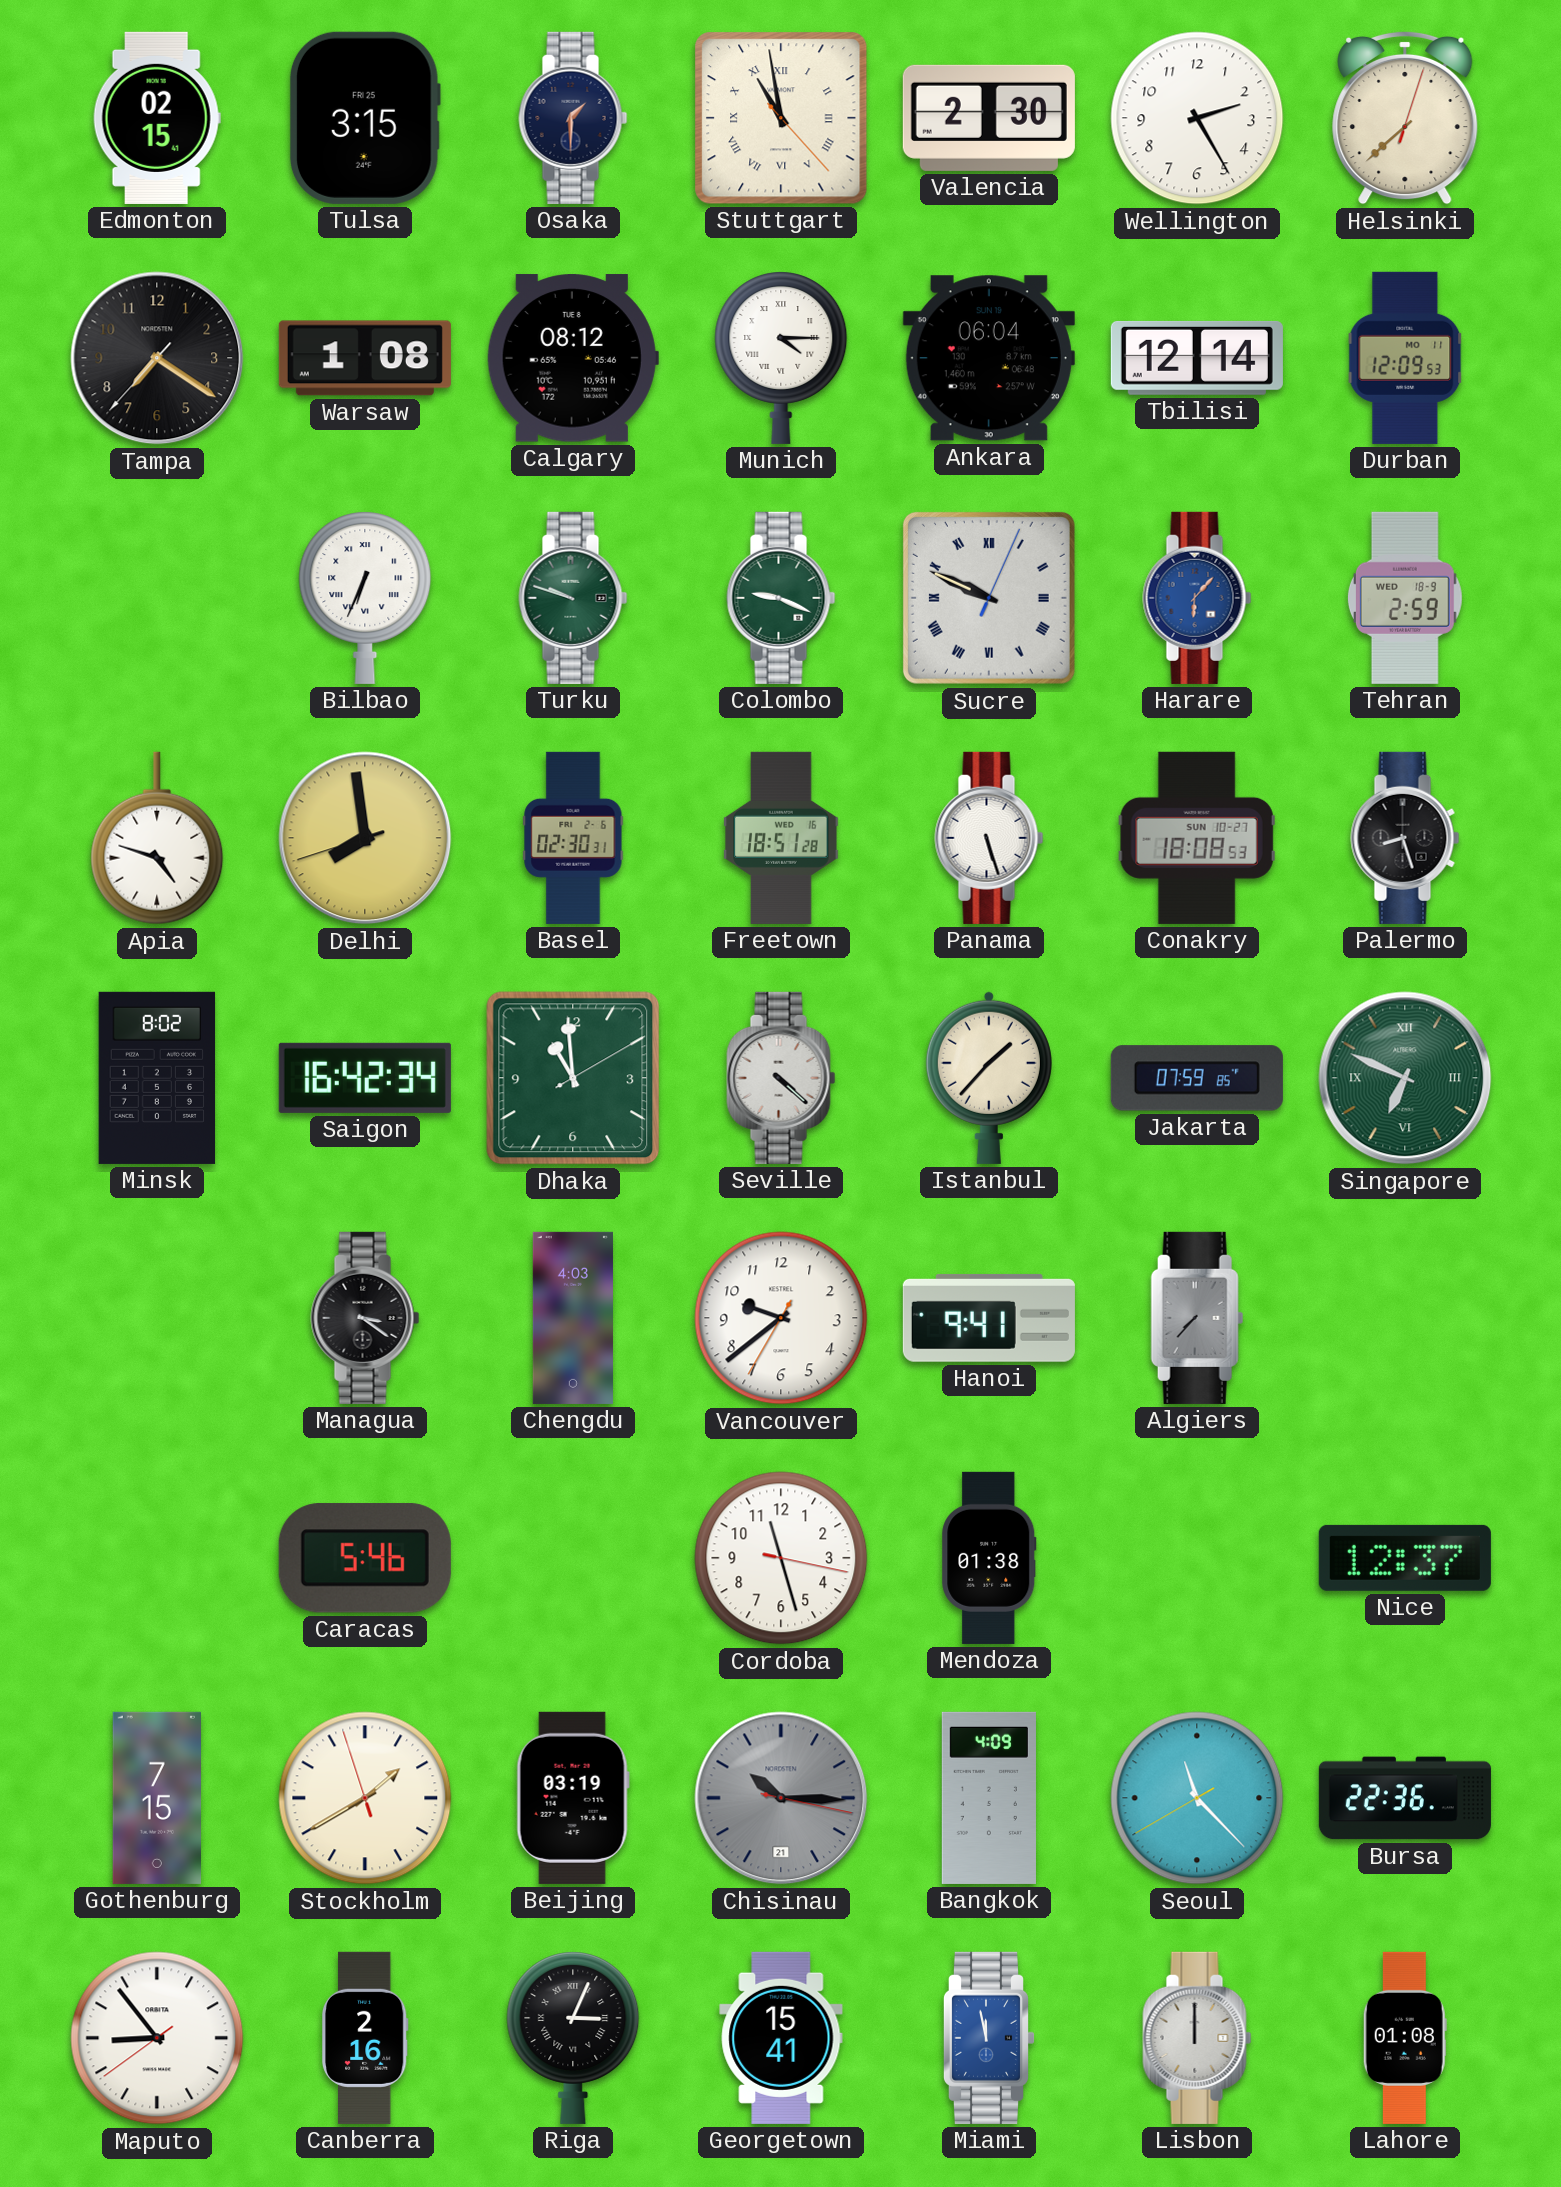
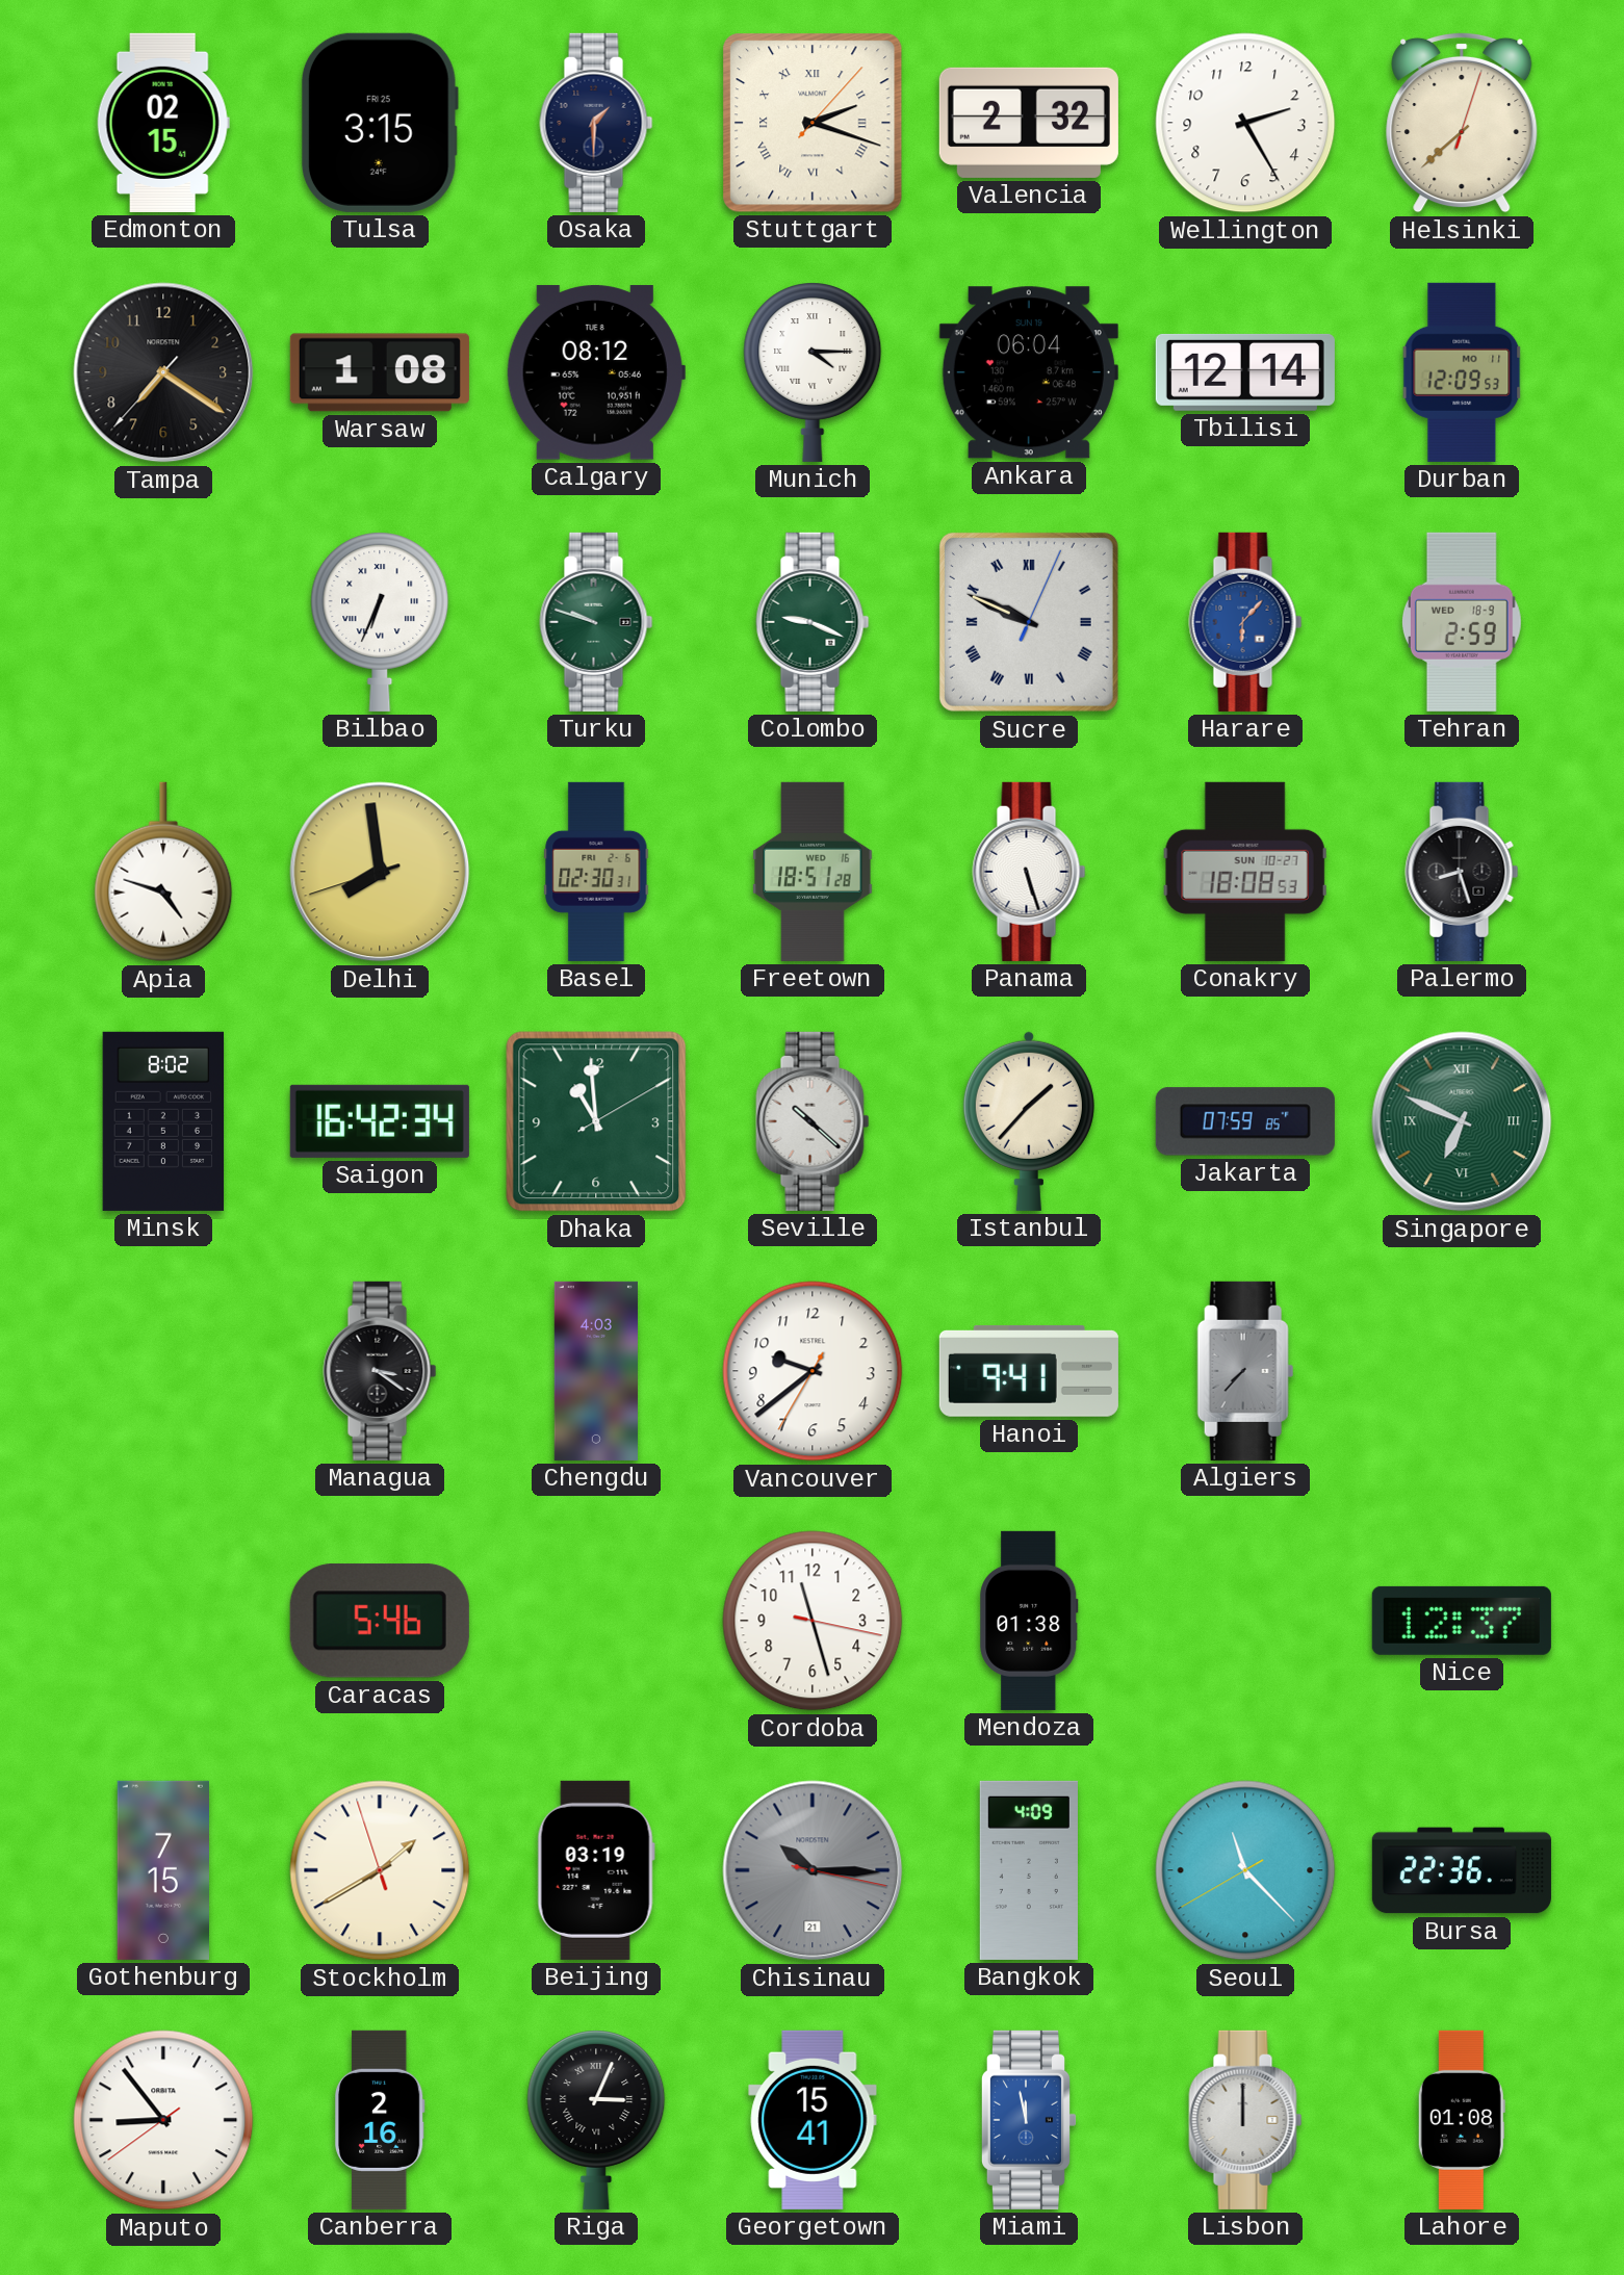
Stuttgart: 10:58 -> 2:18
Valencia: 2:30 -> 2:32
Seville: 4:22 -> 10:22
